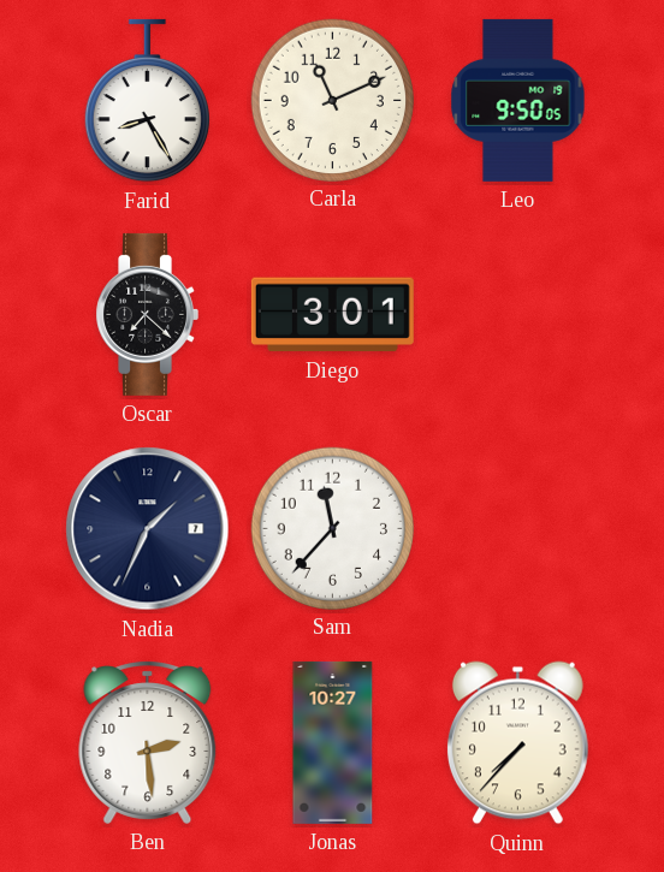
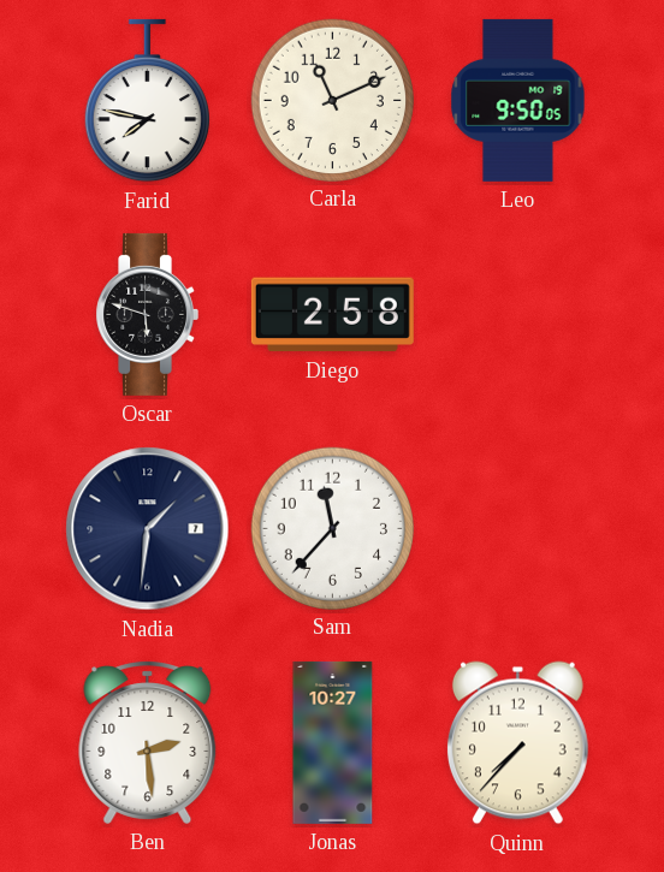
Farid: 8:25 -> 7:47
Oscar: 7:22 -> 5:48
Diego: 3:01 -> 2:58
Nadia: 1:34 -> 1:31
